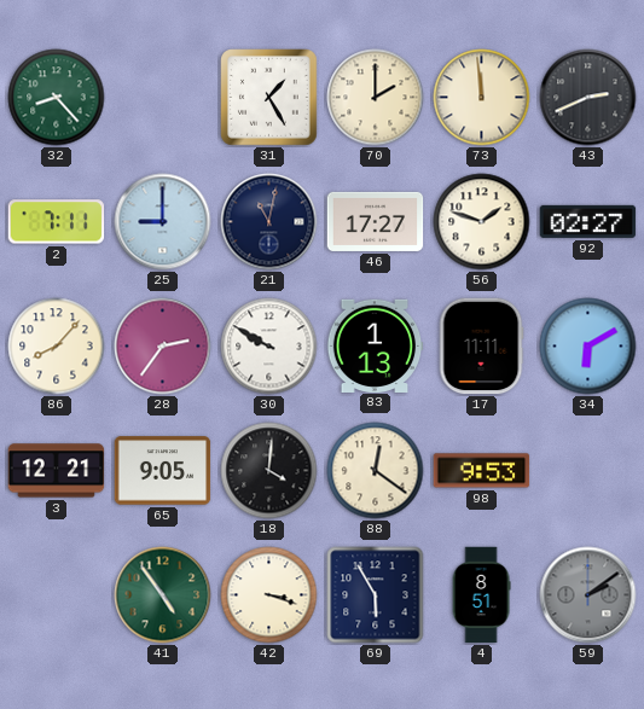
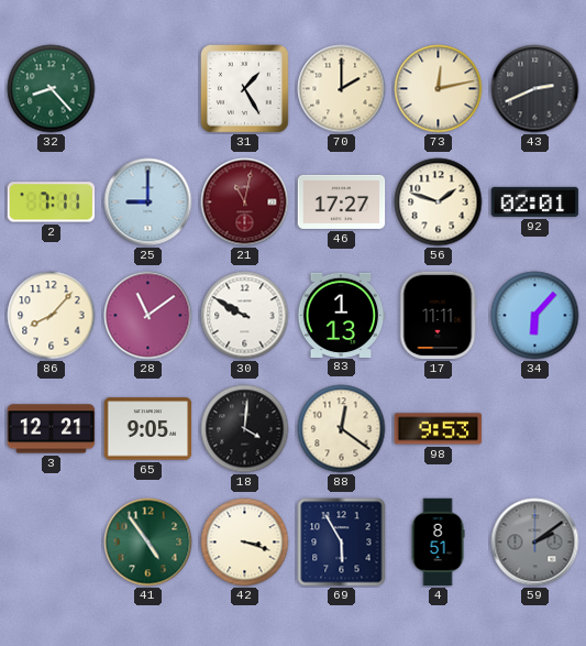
73: 11:59 -> 12:13
21 dial: navy -> burgundy
92: 02:27 -> 02:01
28: 2:36 -> 11:09
34: 6:10 -> 6:07
